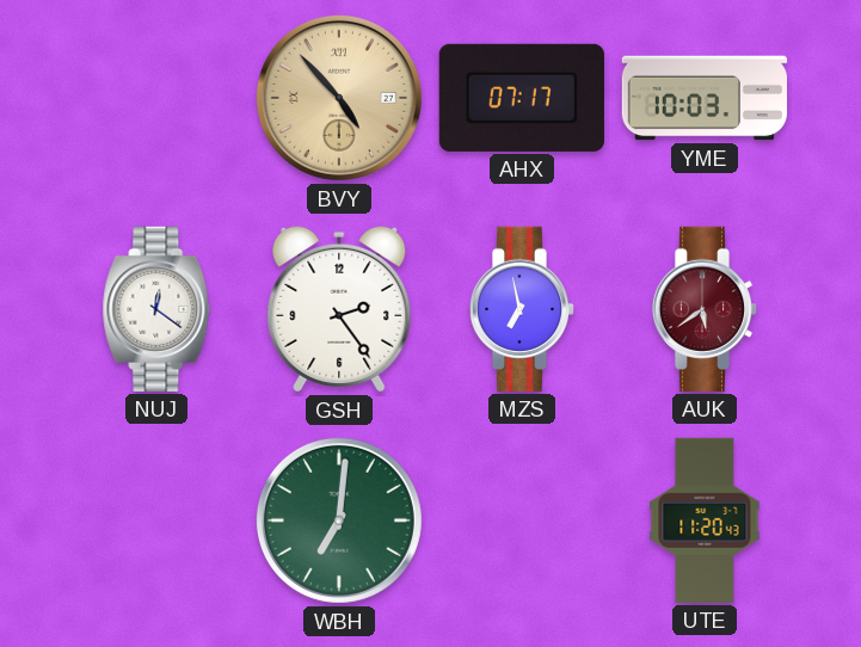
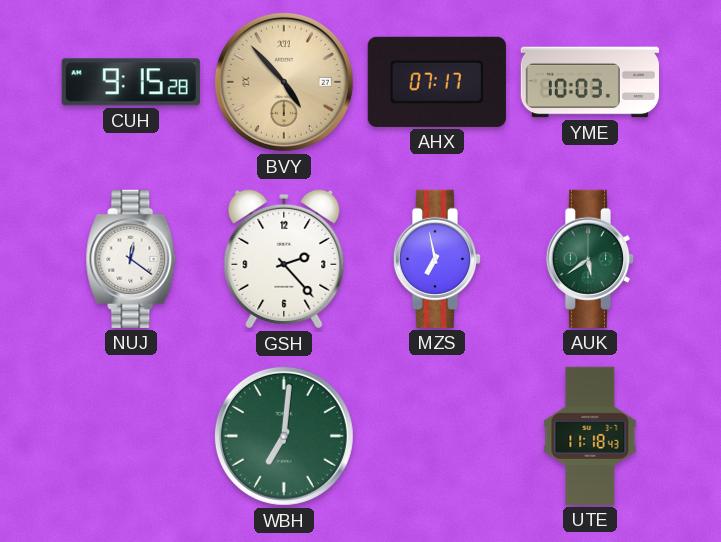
CUH: none -> 9:15
GSH: 2:24 -> 2:23
AUK dial: burgundy -> green
UTE: 11:20 -> 11:18
